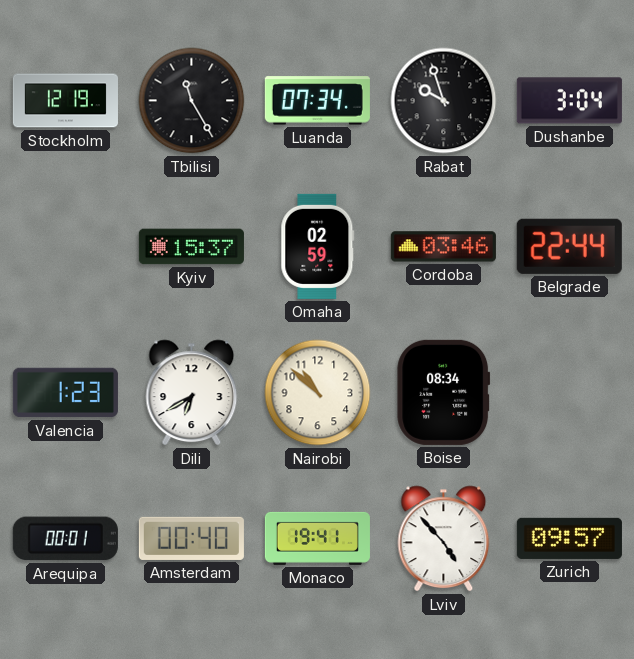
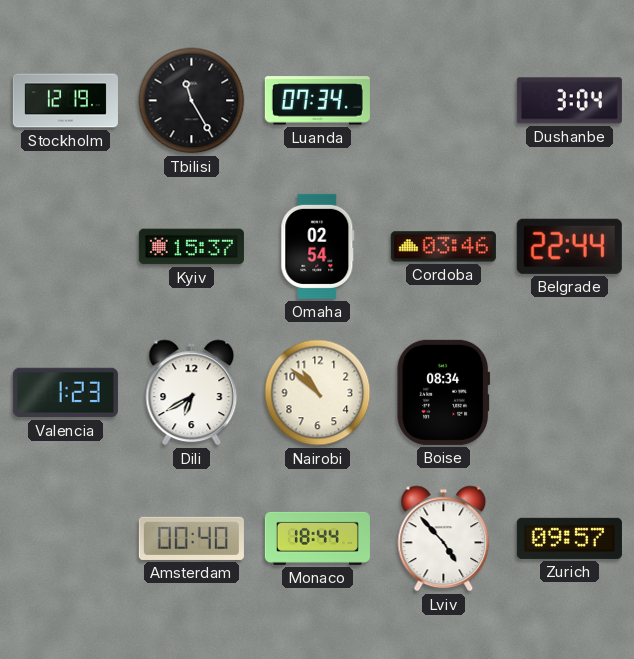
Rabat: 9:57 -> none
Omaha: 02:59 -> 02:54
Arequipa: 00:01 -> none
Monaco: 19:41 -> 18:44
